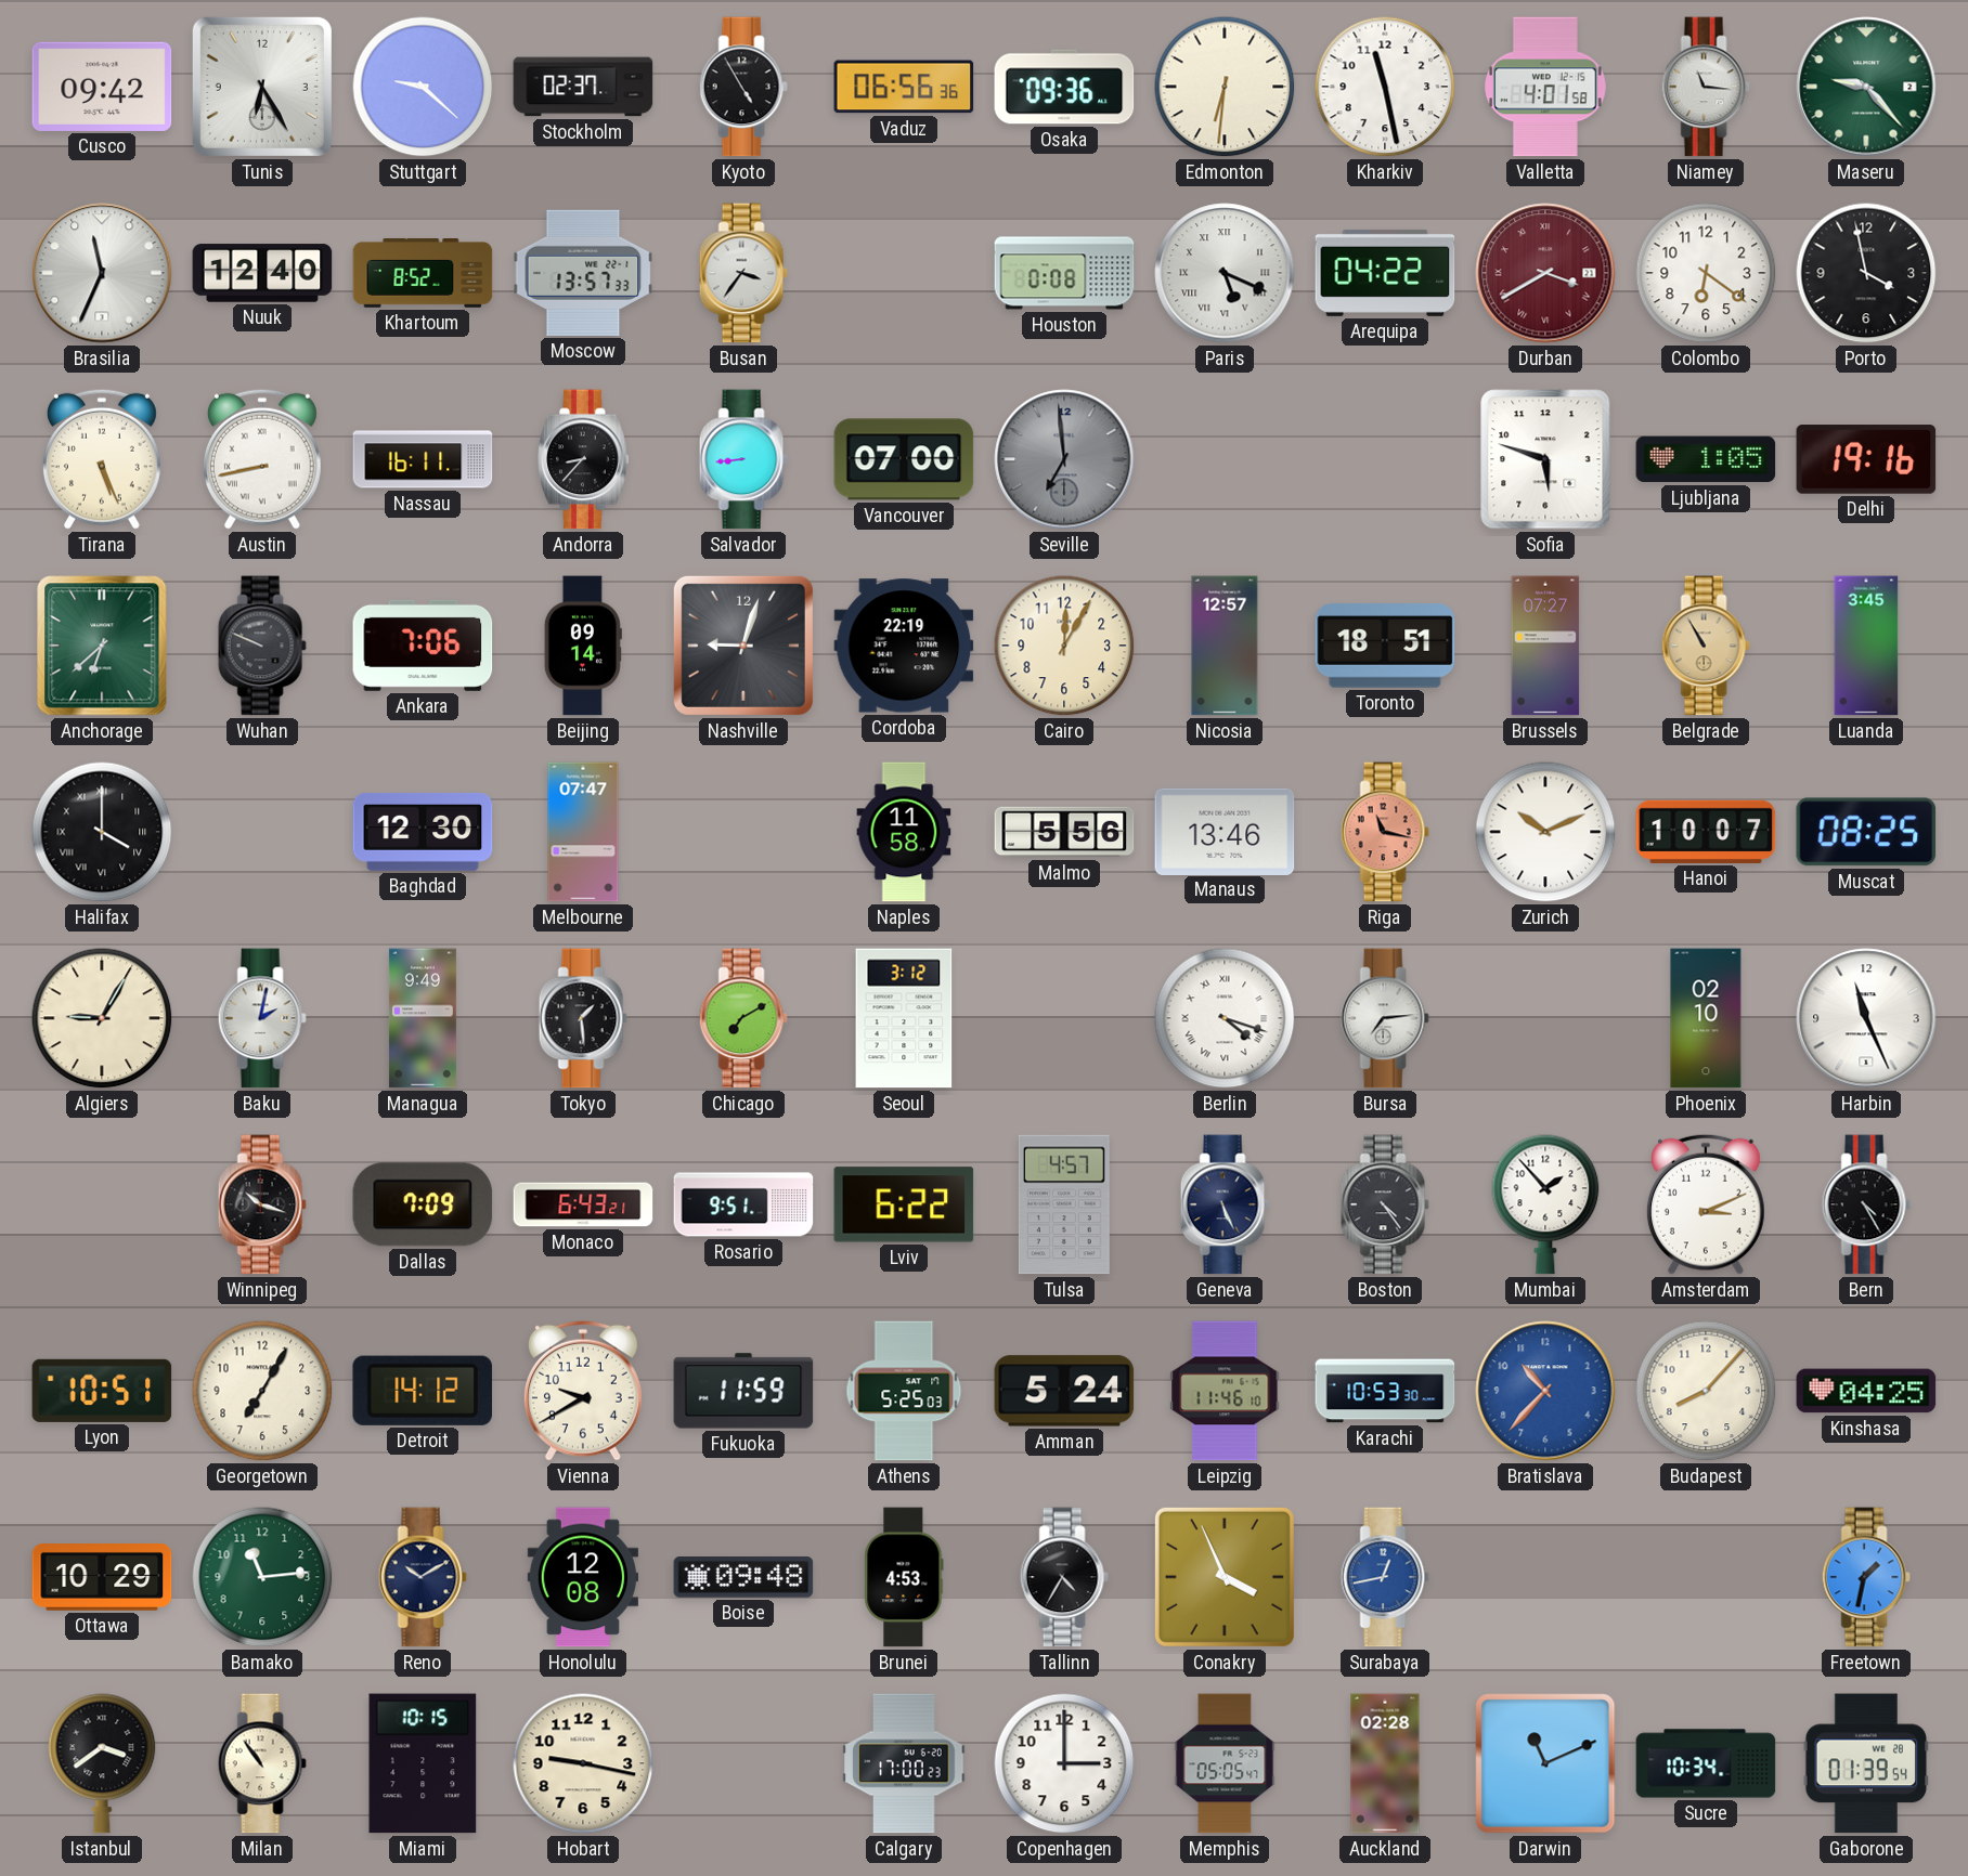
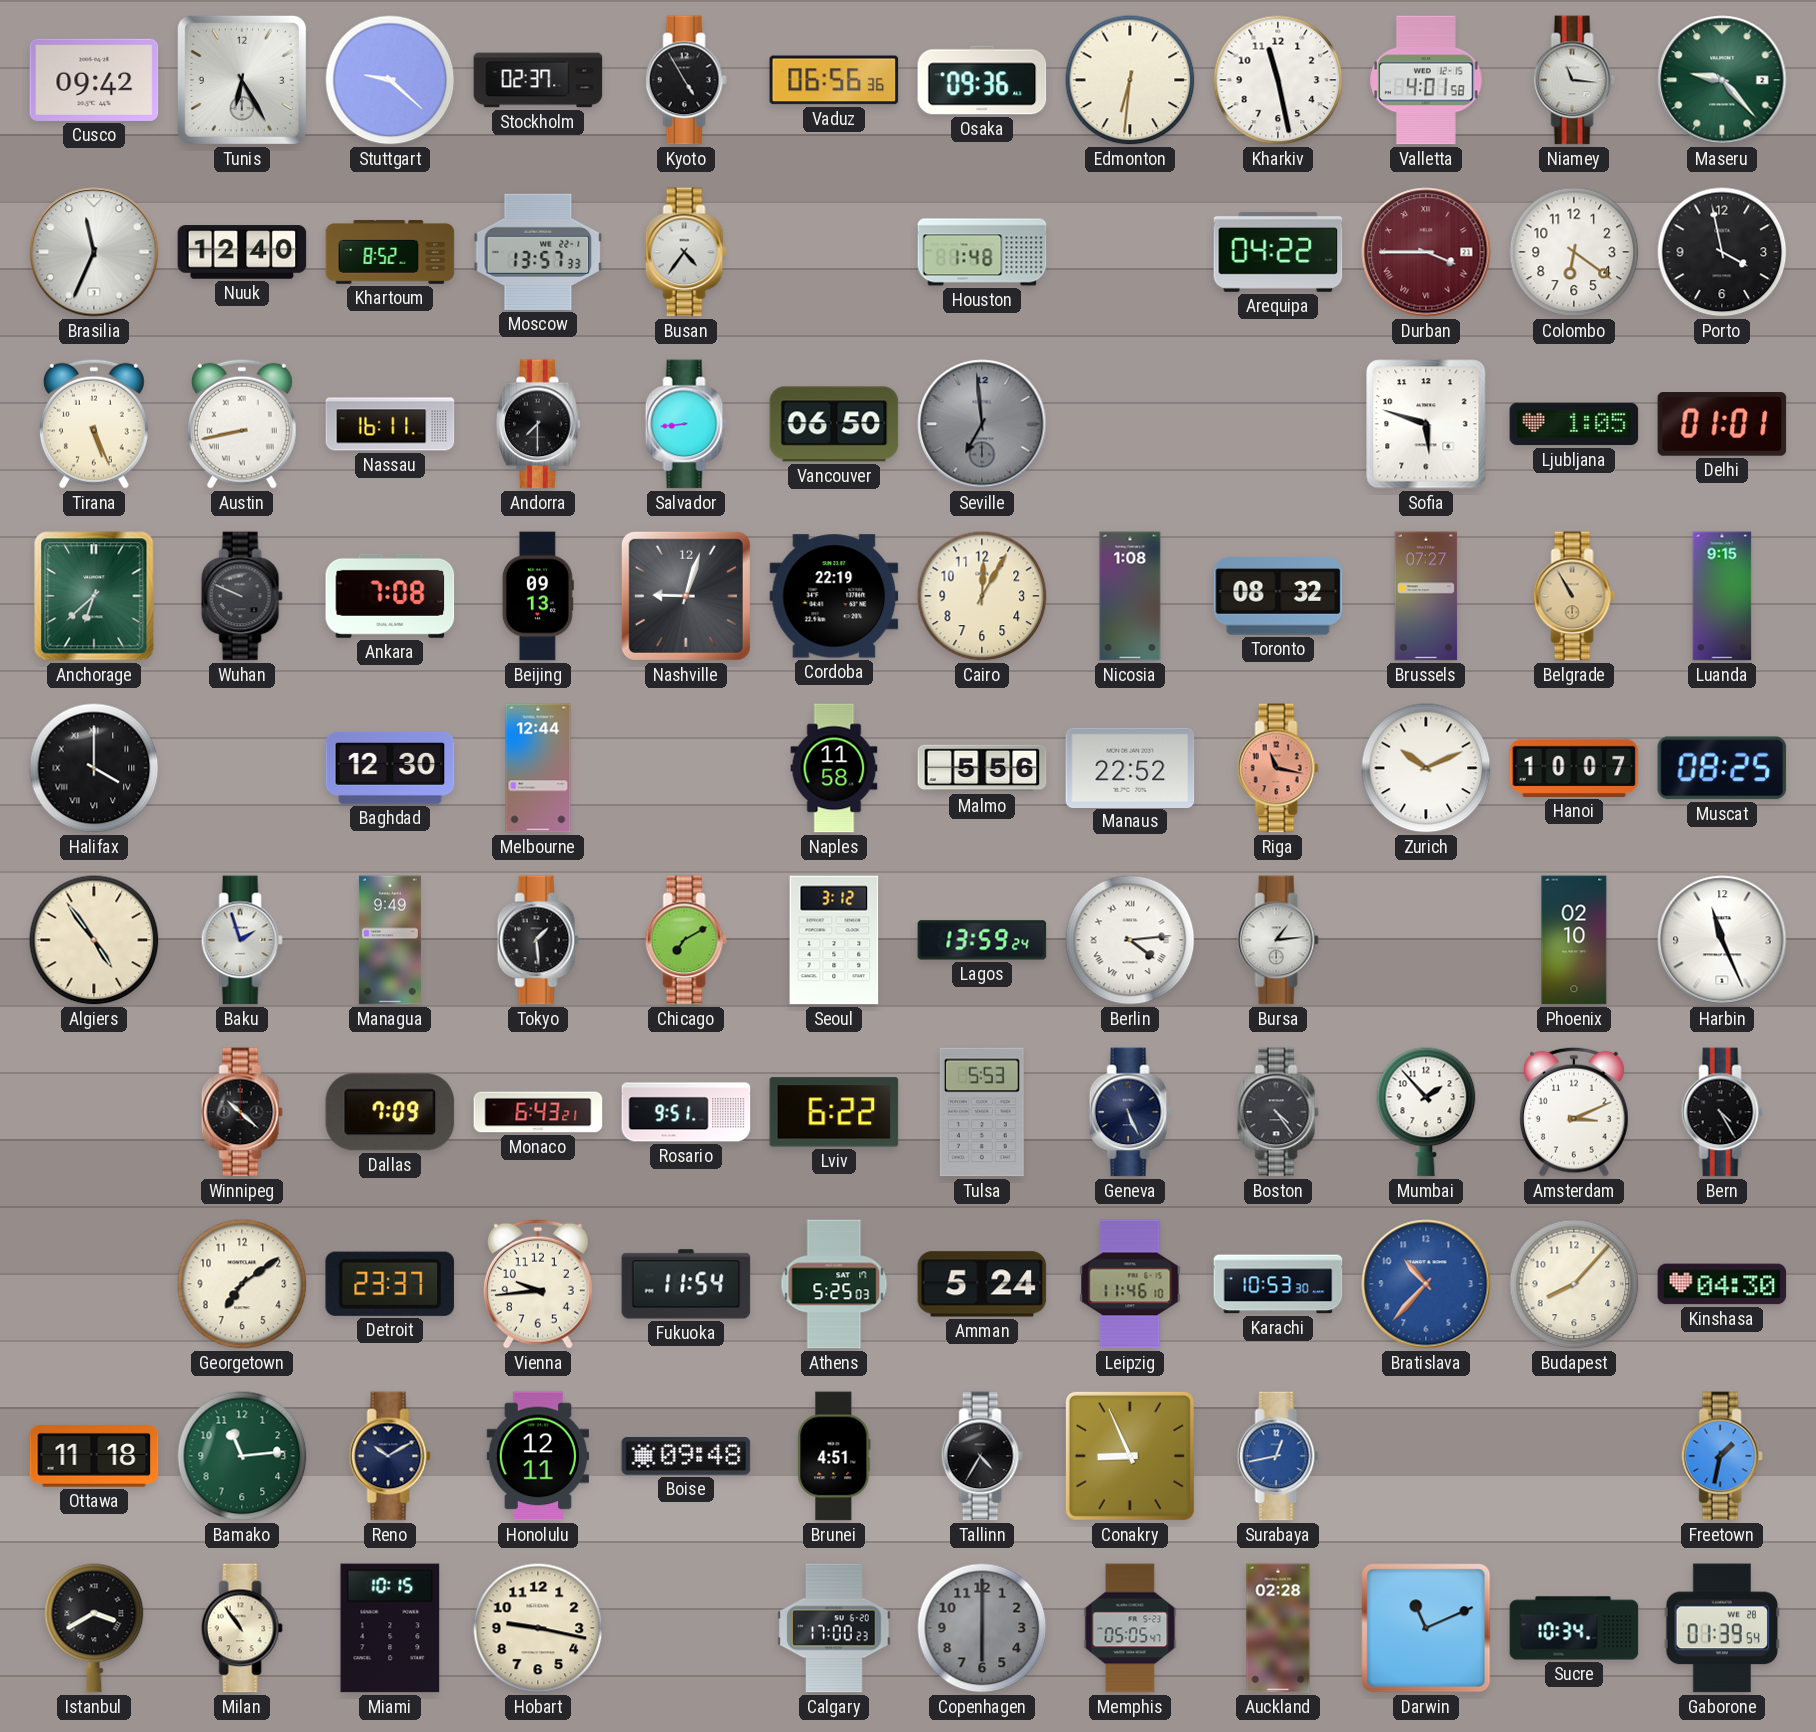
Busan: 3:36 -> 4:36
Houston: 0:08 -> 1:48
Paris: 5:19 -> none
Durban: 3:40 -> 3:45
Andorra: 8:37 -> 7:30
Vancouver: 07:00 -> 06:50
Delhi: 19:16 -> 01:01
Ankara: 7:06 -> 7:08
Beijing: 09:14 -> 09:13
Nicosia: 12:57 -> 1:08
Toronto: 18:51 -> 08:32
Luanda: 3:45 -> 9:15
Melbourne: 07:47 -> 12:44
Manaus: 13:46 -> 22:52
Algiers: 9:05 -> 4:54
Baku: 2:02 -> 1:57
Lagos: none -> 13:59
Berlin: 4:18 -> 4:14
Bursa: 7:14 -> 1:14
Winnipeg: 10:18 -> 10:22
Tulsa: 4:57 -> 5:53
Lyon: 10:51 -> none
Georgetown: 7:05 -> 7:09
Detroit: 14:12 -> 23:37
Vienna: 9:40 -> 9:44
Fukuoka: 11:59 -> 11:54
Kinshasa: 04:25 -> 04:30
Ottawa: 10:29 -> 11:18
Honolulu: 12:08 -> 12:11
Brunei: 4:53 -> 4:51
Conakry: 3:56 -> 8:56
Istanbul: 3:39 -> 3:40
Copenhagen: 3:00 -> 6:00
Copenhagen dial: white -> grey
